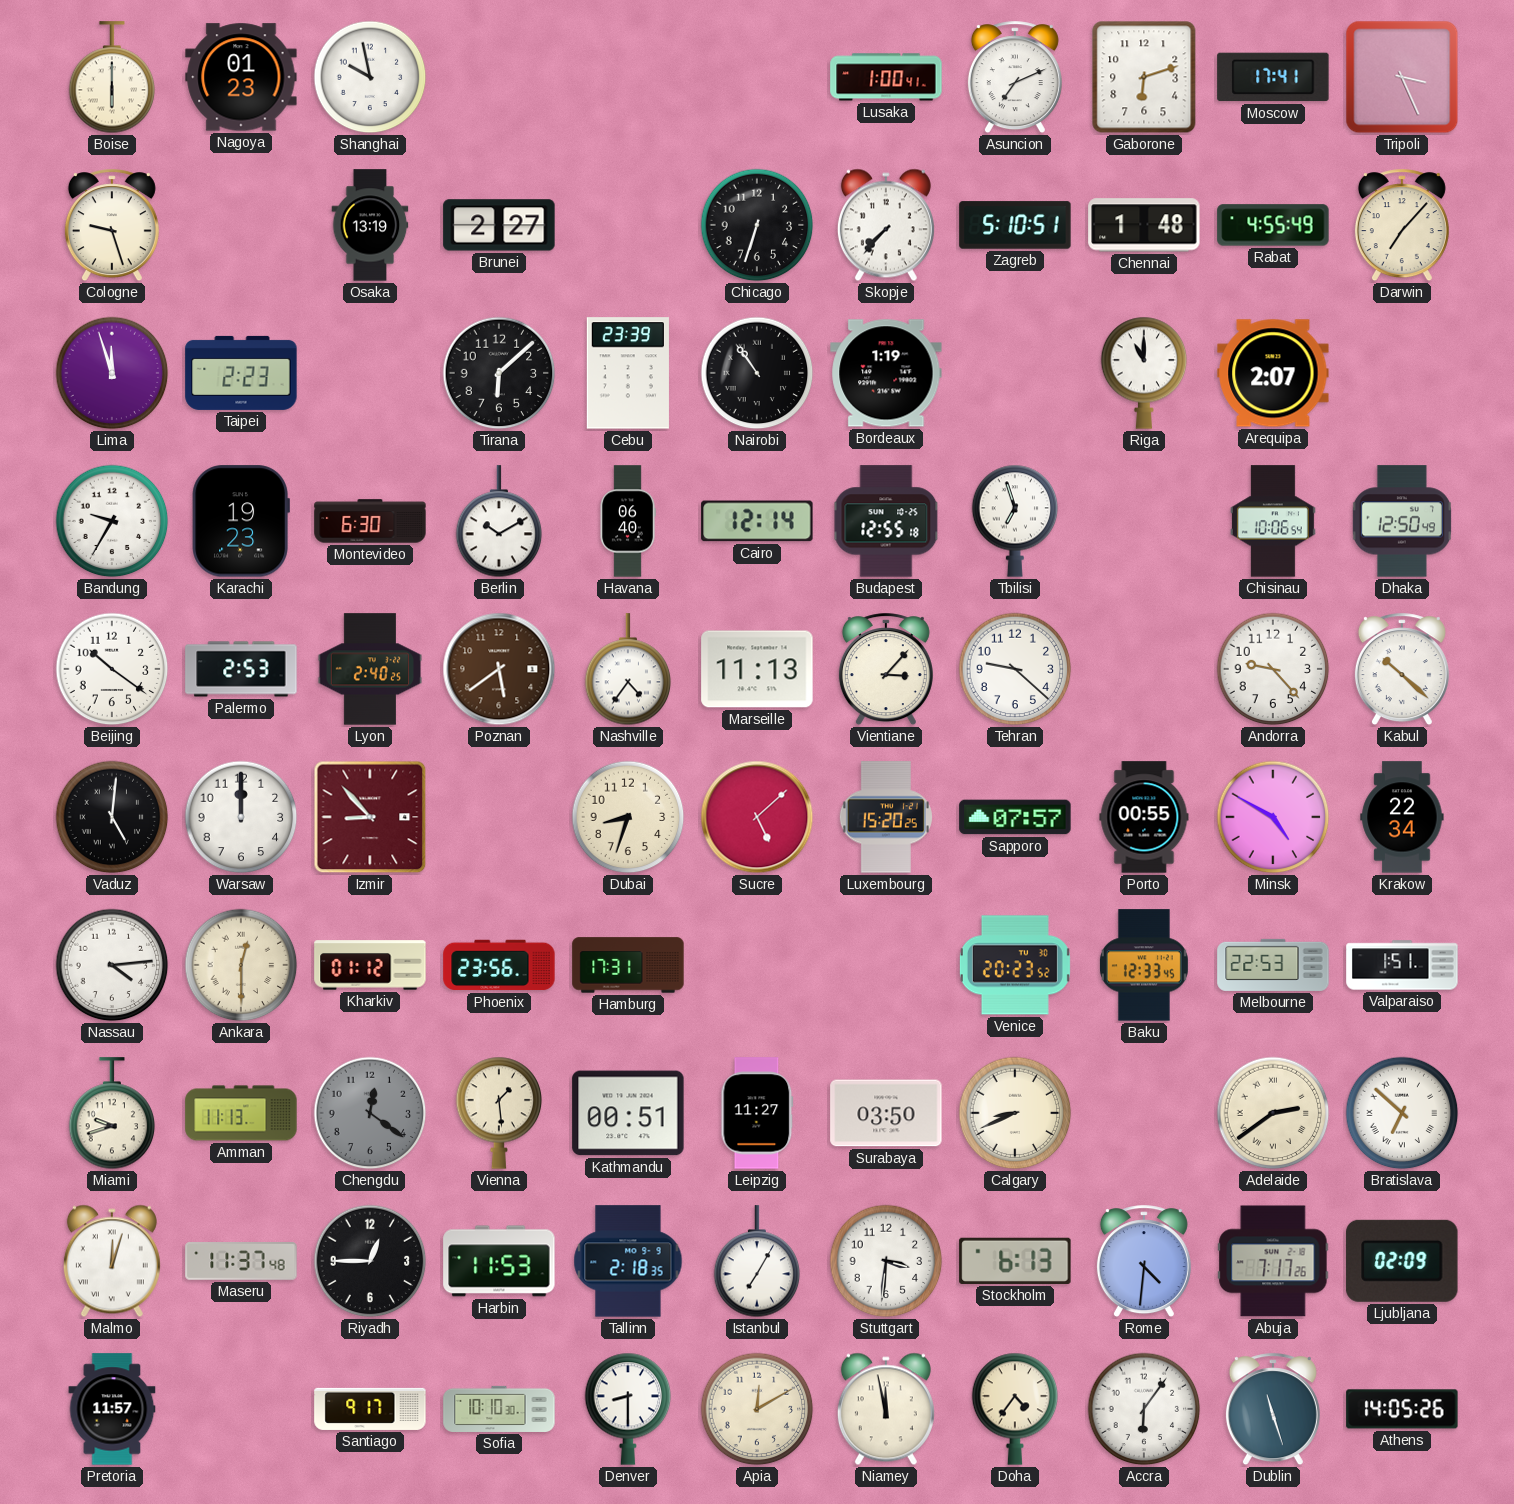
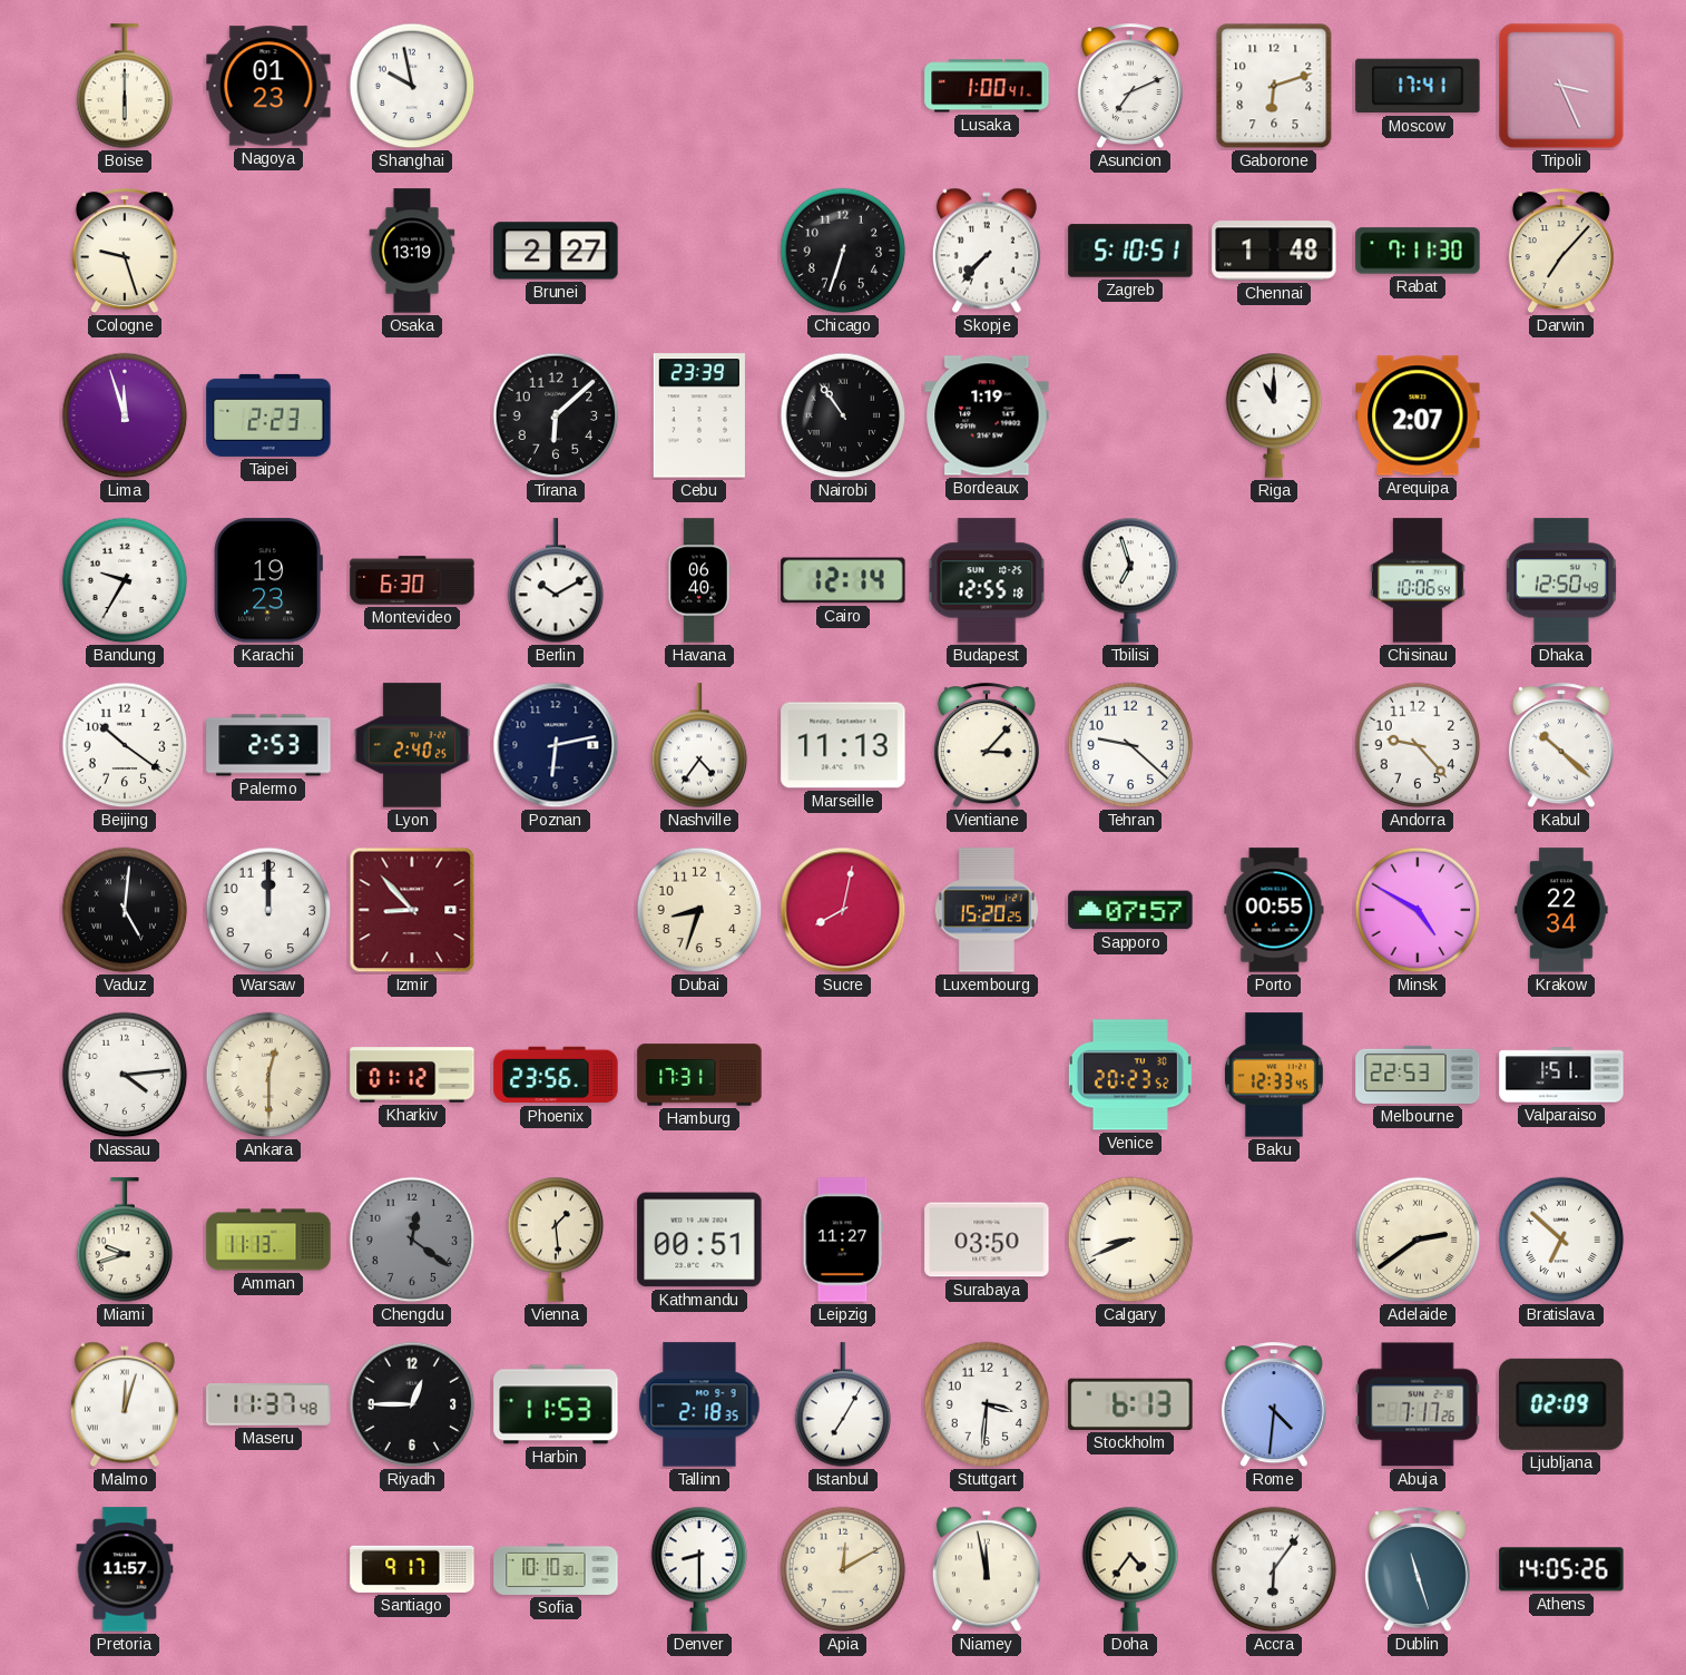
Rabat: 4:55 -> 7:11
Poznan: 5:39 -> 6:13
Poznan dial: brown -> navy
Sucre: 5:08 -> 8:02
